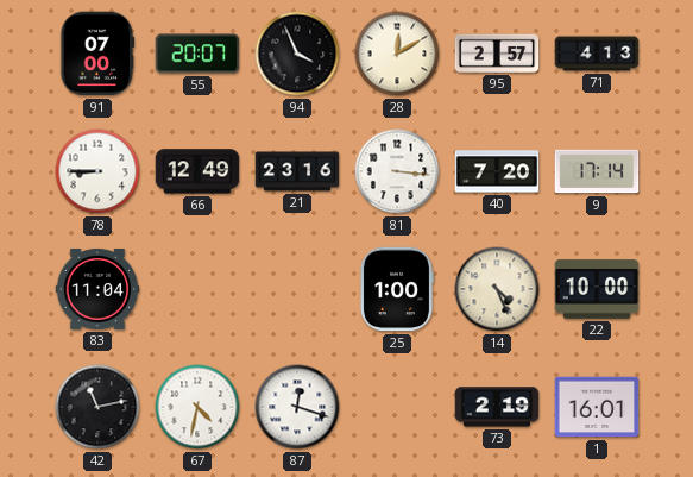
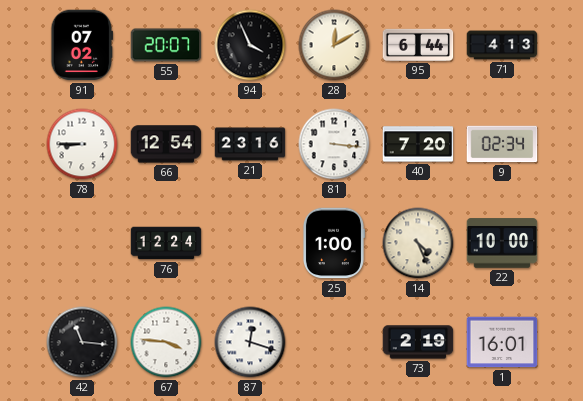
91: 07:00 -> 07:02
95: 2:57 -> 6:44
66: 12:49 -> 12:54
9: 17:14 -> 02:34
83: 11:04 -> none
76: none -> 12:24
42: 11:13 -> 11:16
67: 4:32 -> 3:46
